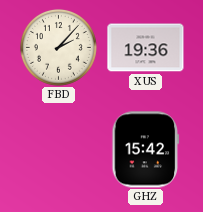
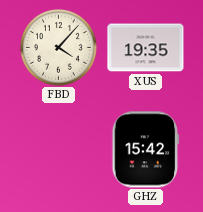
FBD: 2:07 -> 4:07
XUS: 19:36 -> 19:35
